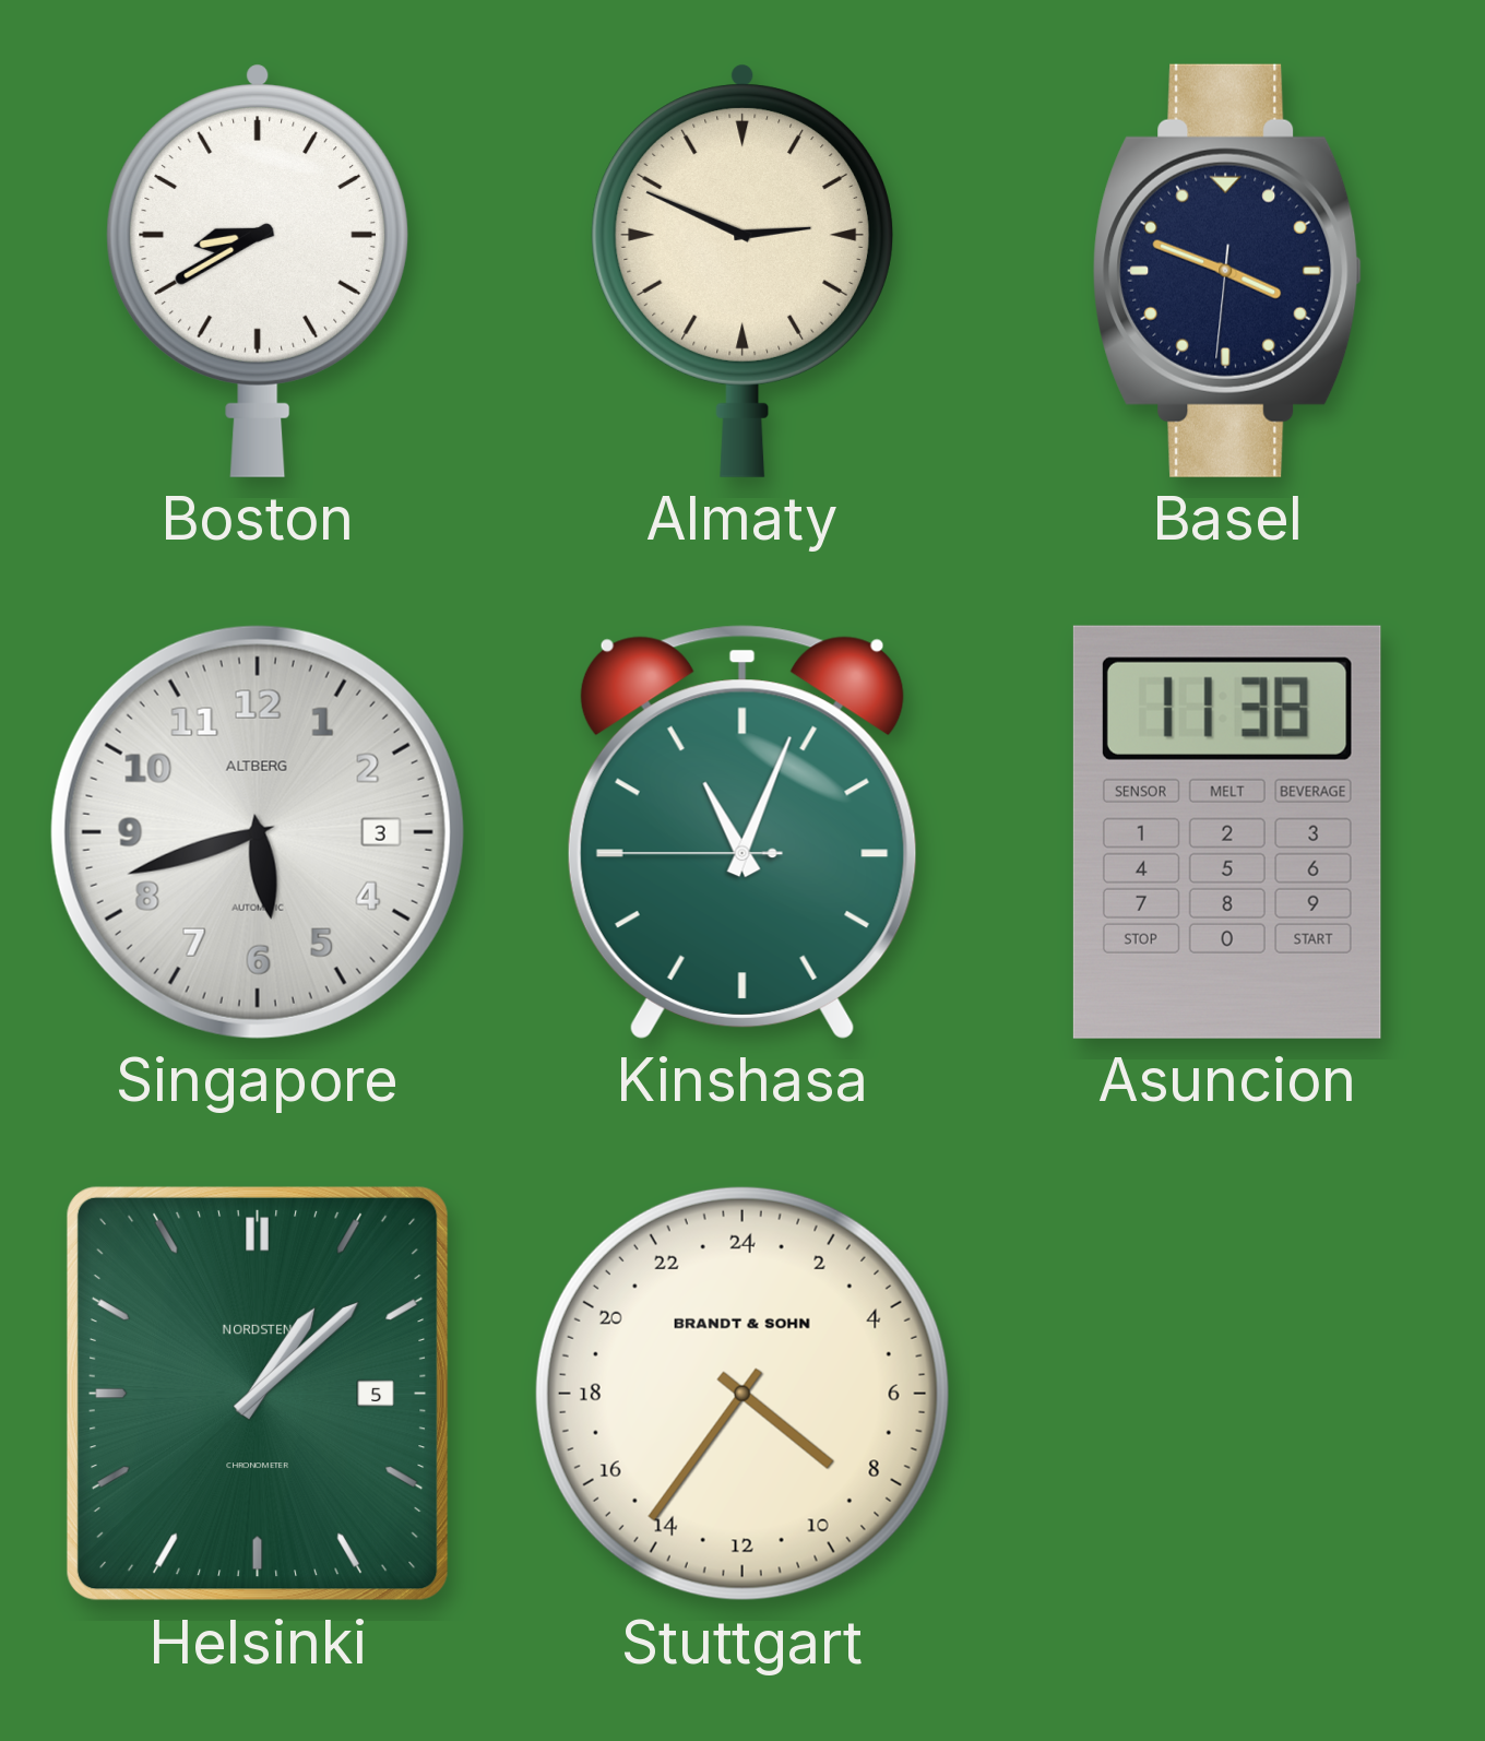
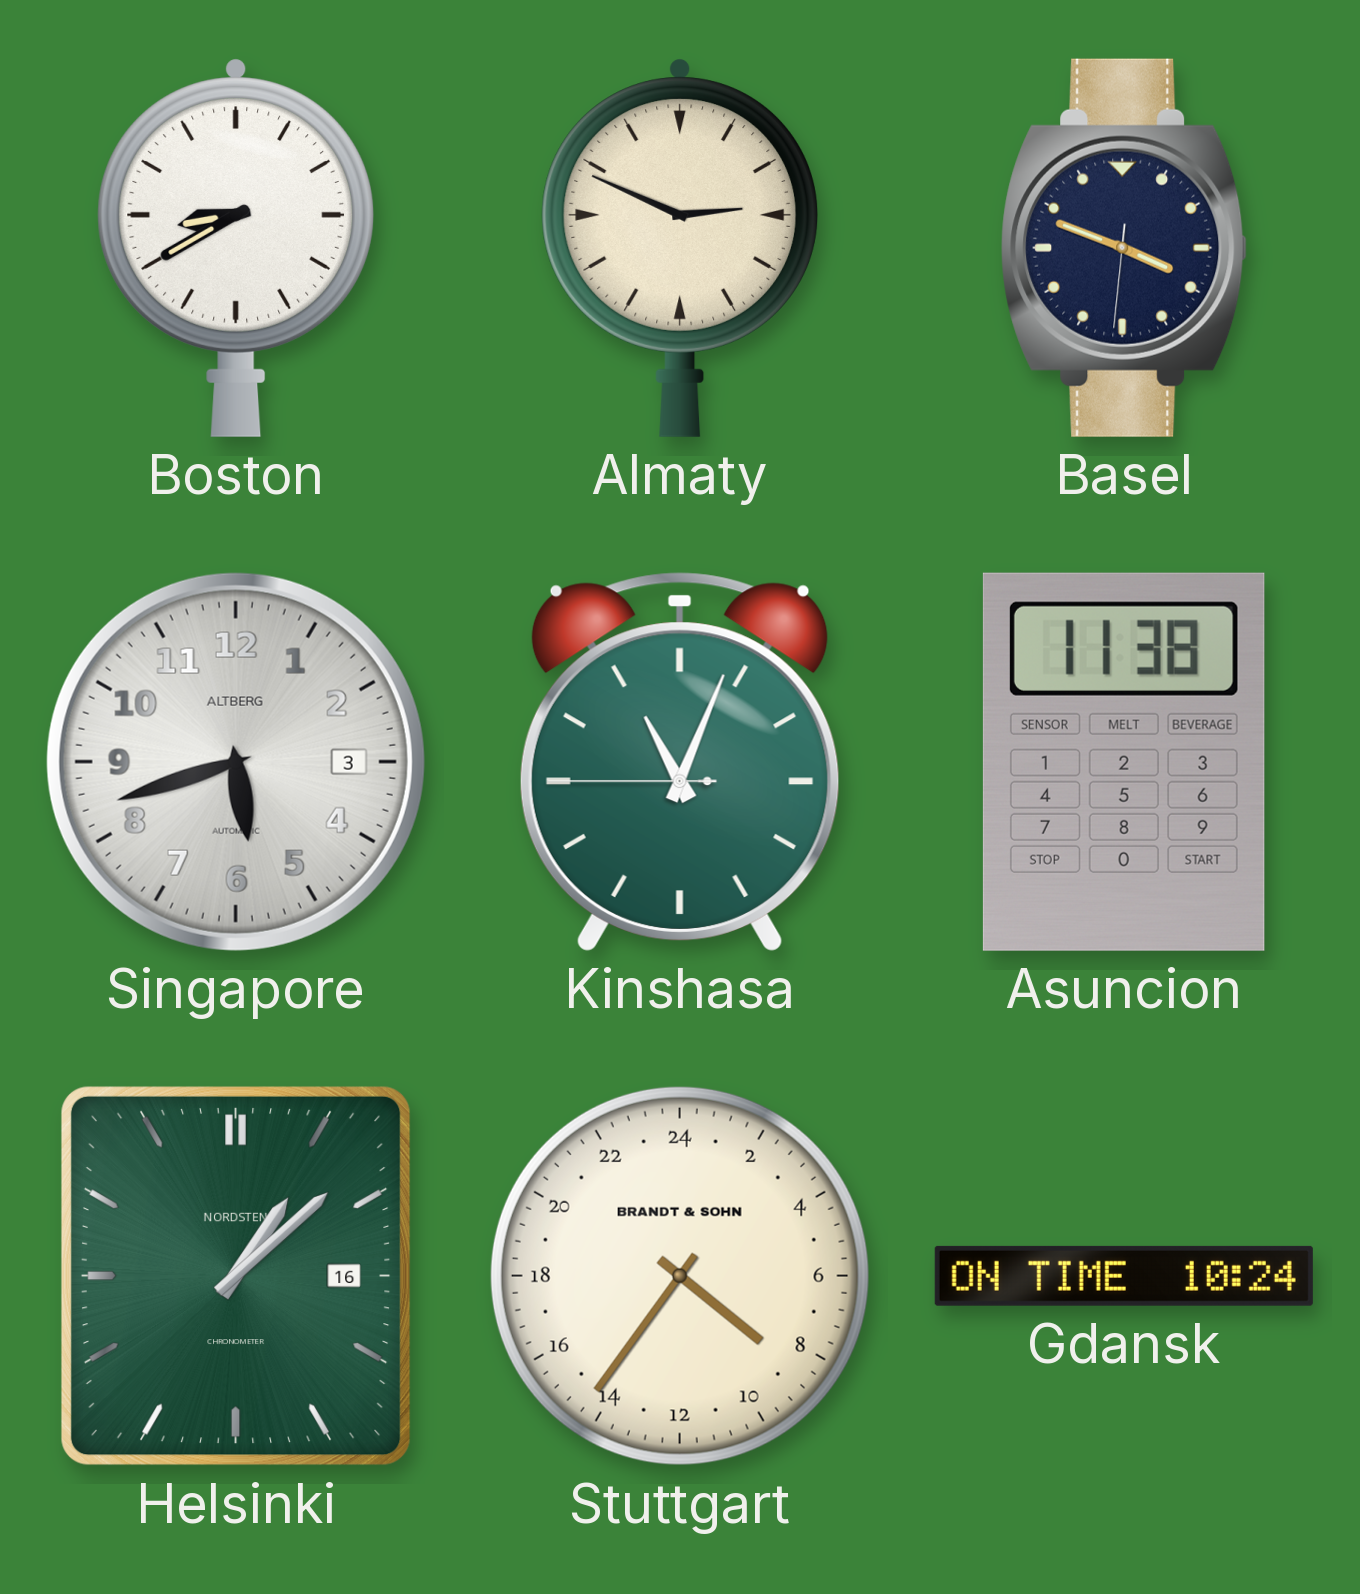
Helsinki date: 5 -> 16
Gdansk: none -> 10:24
